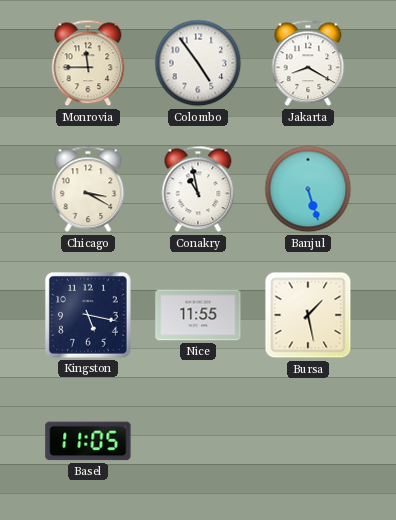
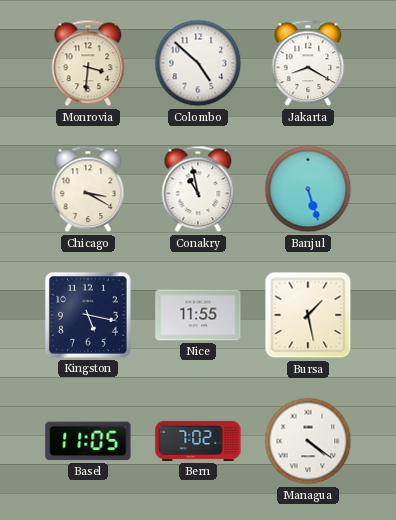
Monrovia: 11:45 -> 3:31
Colombo: 4:54 -> 4:52
Bern: none -> 7:02
Managua: none -> 4:21
